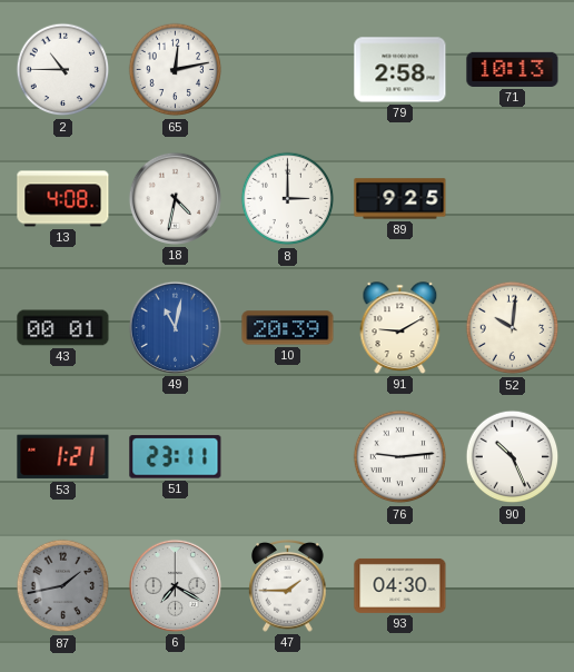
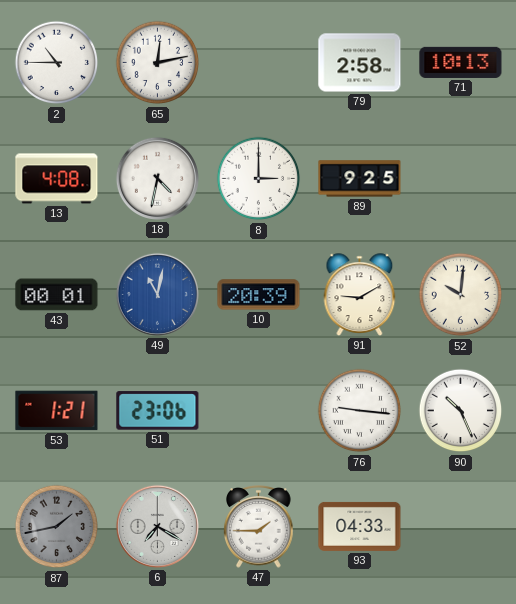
51: 23:11 -> 23:06
76: 9:14 -> 9:16
93: 04:30 -> 04:33
